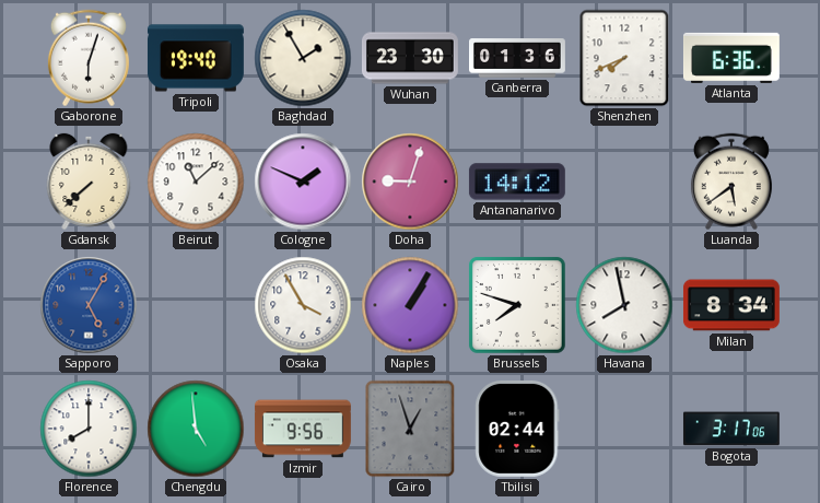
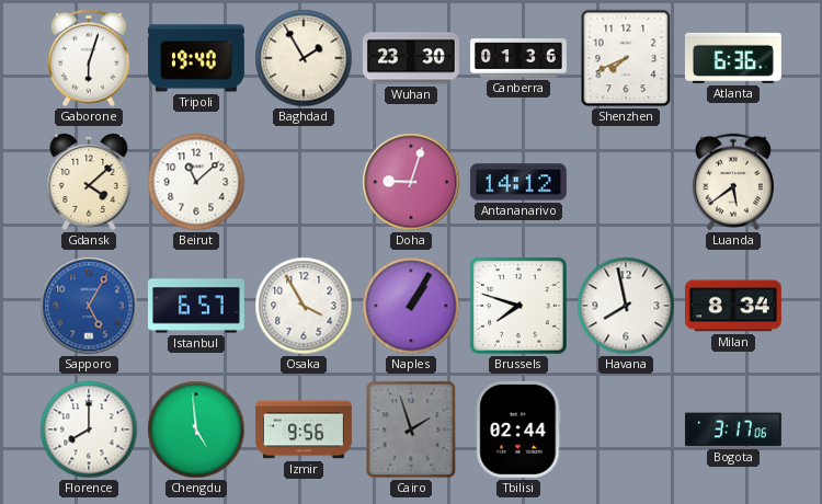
Gdansk: 7:38 -> 4:08
Cologne: 1:49 -> none
Istanbul: none -> 6:57
Cairo: 12:57 -> 1:57
